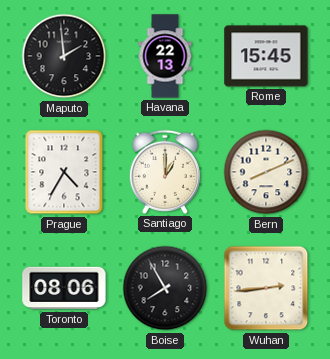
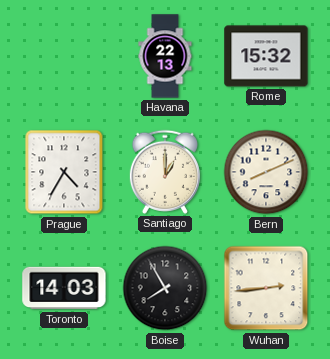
Maputo: 1:59 -> none
Rome: 15:45 -> 15:32
Toronto: 08:06 -> 14:03
